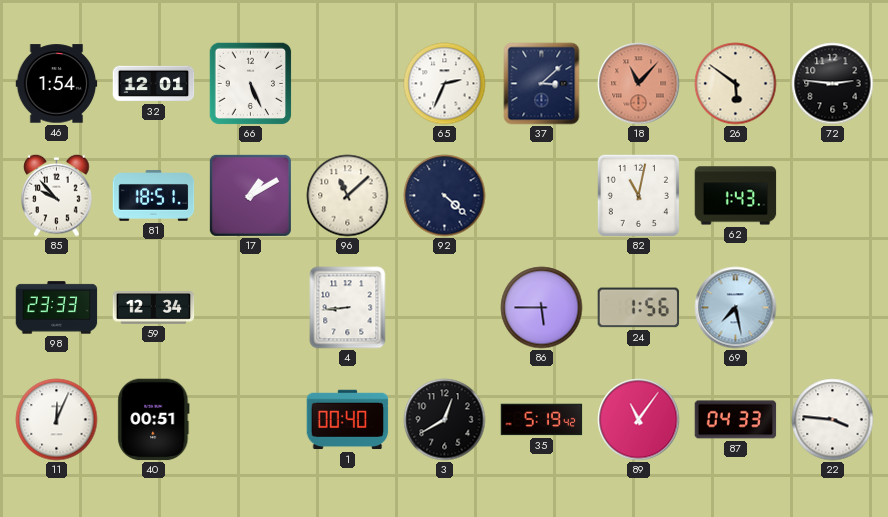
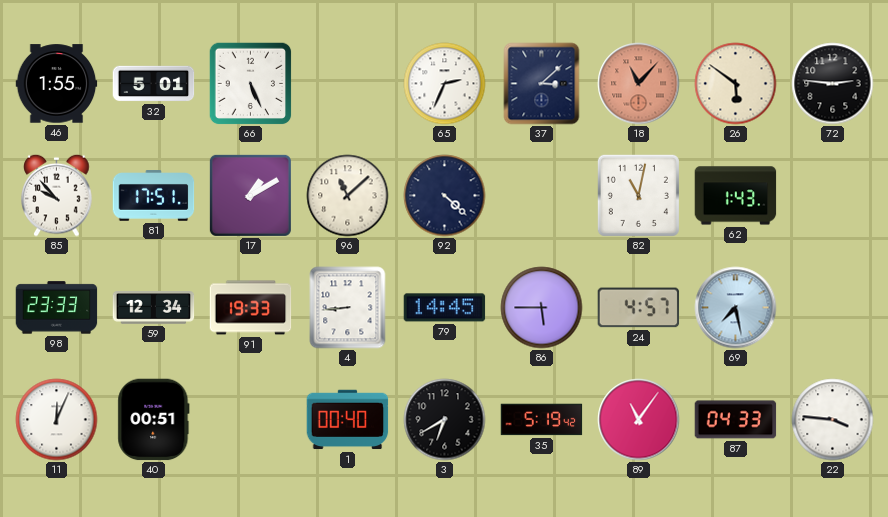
46: 1:54 -> 1:55
32: 12:01 -> 5:01
81: 18:51 -> 17:51
91: none -> 19:33
79: none -> 14:45
24: 1:56 -> 4:57
3: 12:40 -> 6:40
